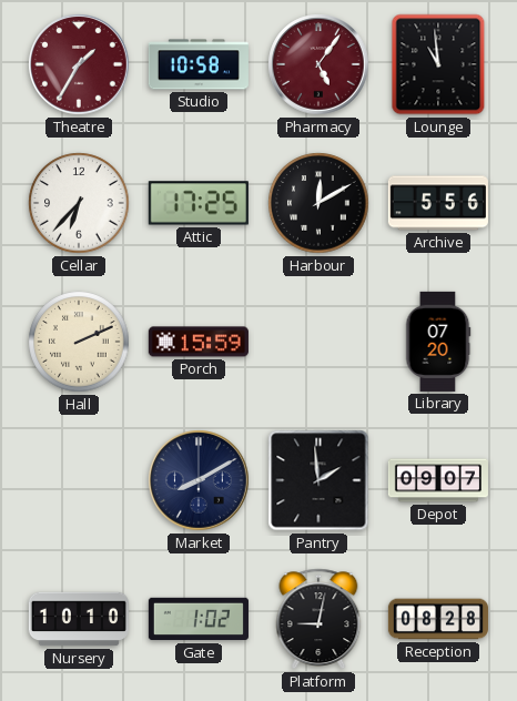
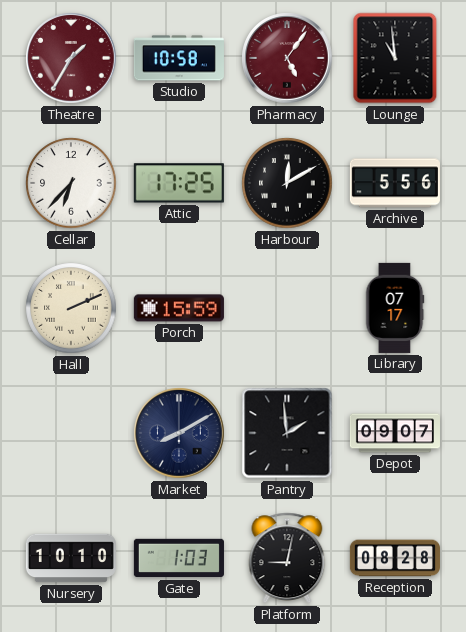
Library: 07:20 -> 07:17
Gate: 1:02 -> 1:03
